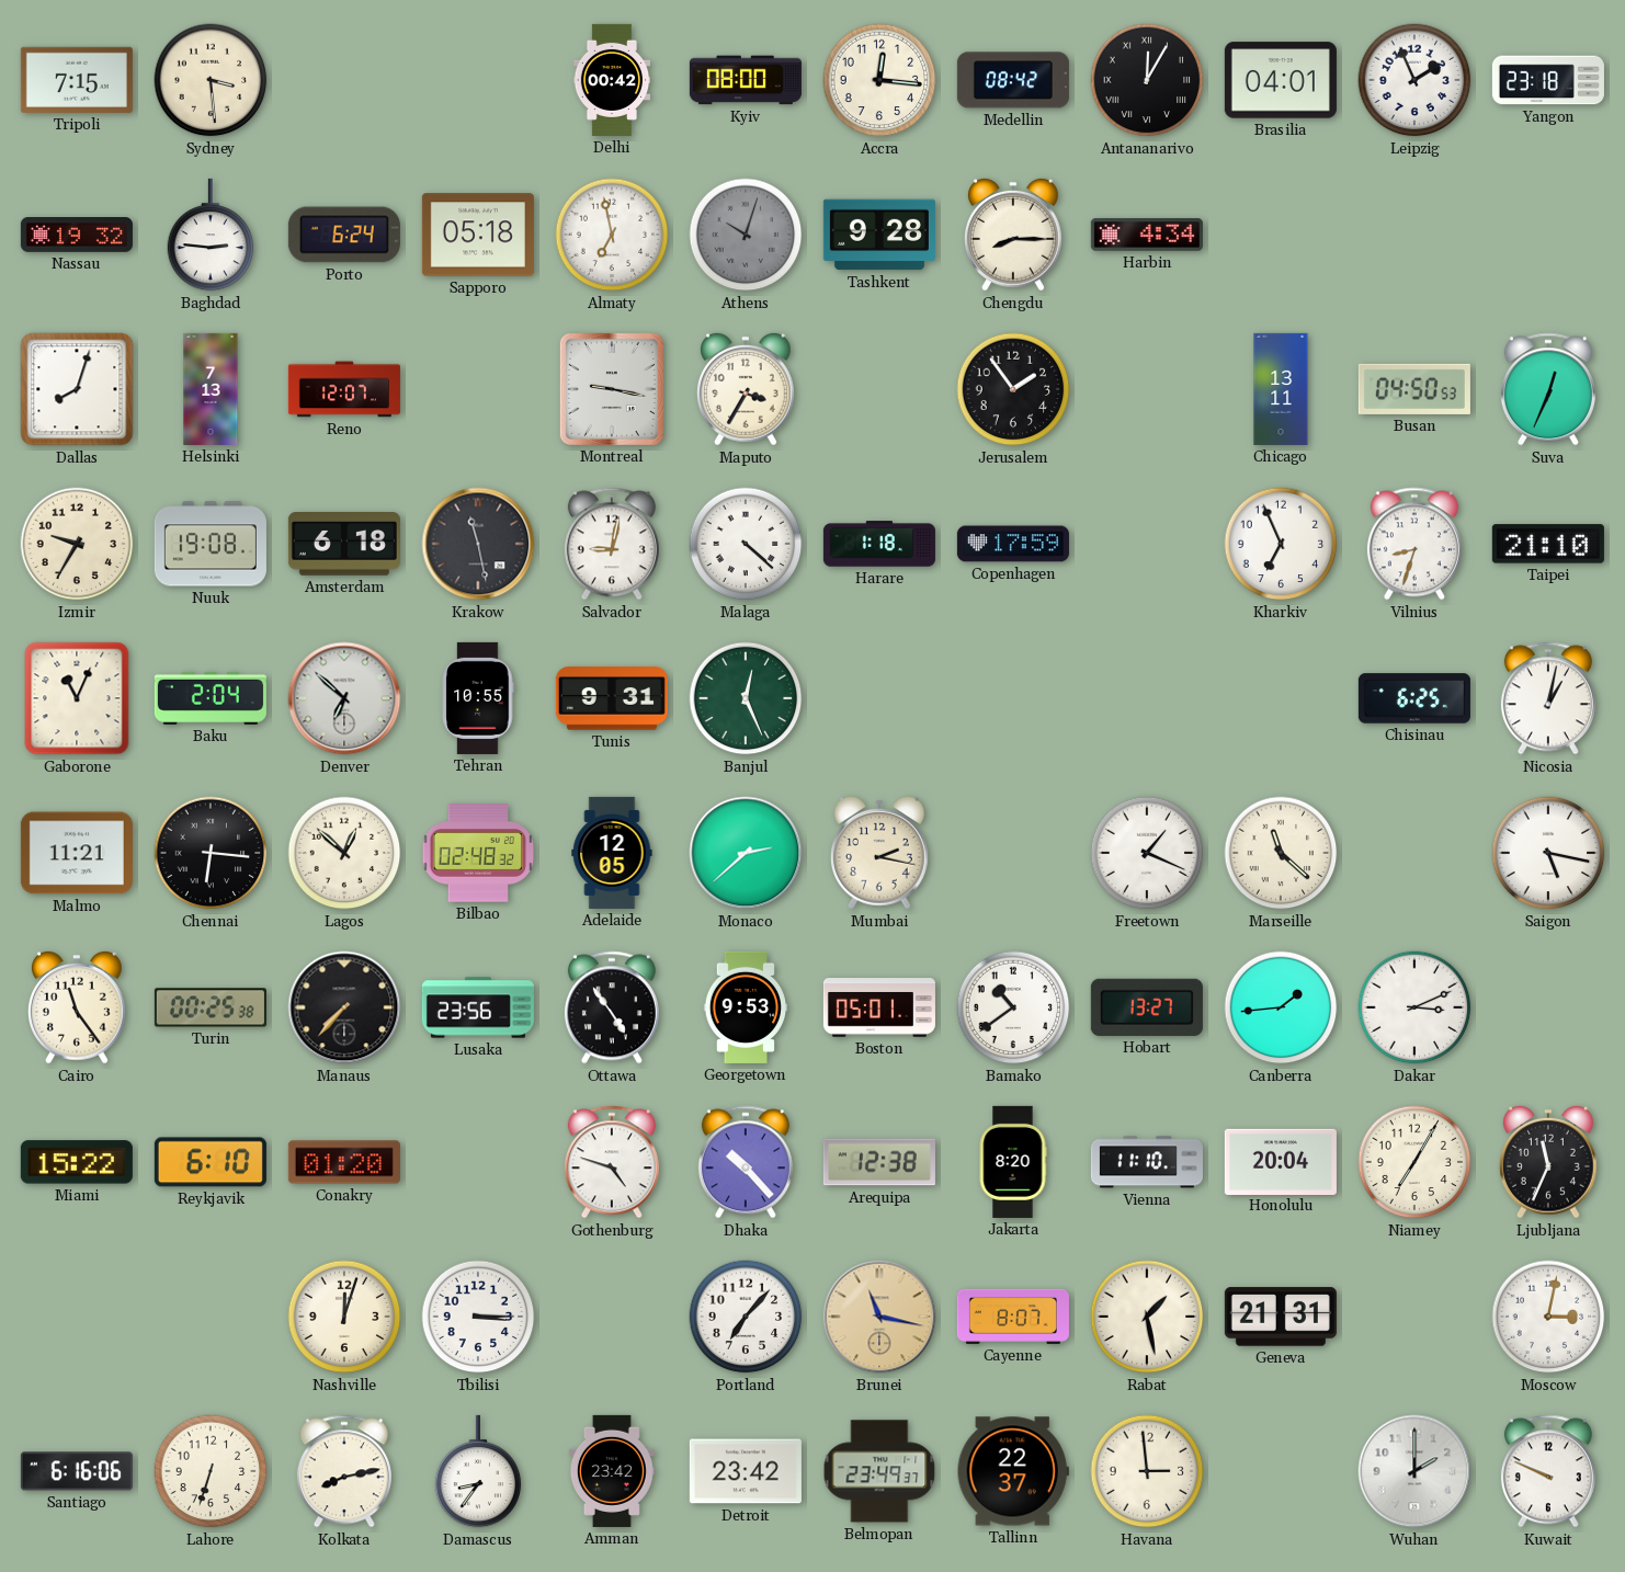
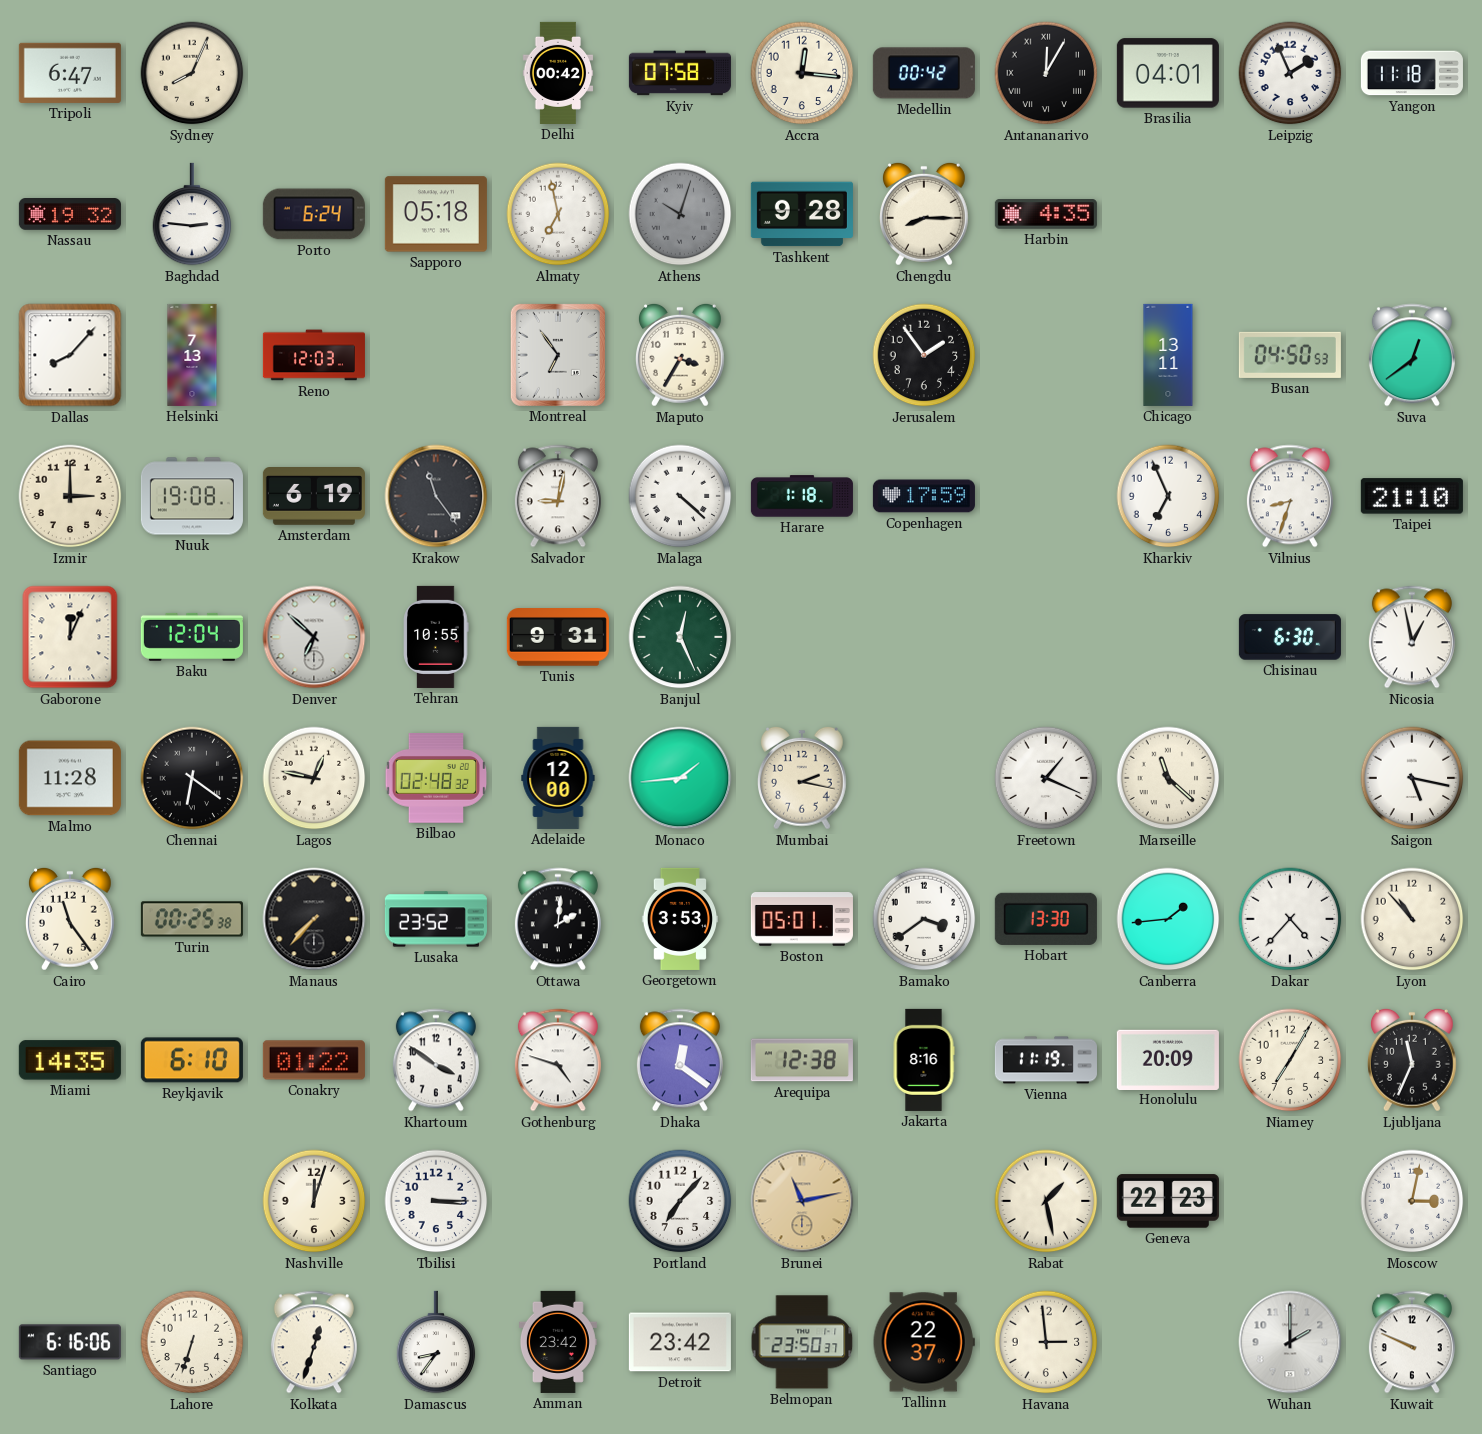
Tripoli: 7:15 -> 6:47
Sydney: 3:29 -> 8:04
Kyiv: 08:00 -> 07:58
Medellin: 08:42 -> 00:42
Yangon: 23:18 -> 11:18
Harbin: 4:34 -> 4:35
Dallas: 8:03 -> 8:07
Reno: 12:07 -> 12:03
Montreal: 9:17 -> 6:54
Suva: 12:34 -> 12:39
Izmir: 9:35 -> 3:00
Amsterdam: 6:18 -> 6:19
Krakow: 11:28 -> 11:24
Gaborone: 11:04 -> 12:04
Baku: 2:04 -> 12:04
Chisinau: 6:25 -> 6:30
Nicosia: 1:02 -> 12:58
Malmo: 11:21 -> 11:28
Chennai: 6:16 -> 6:21
Lagos: 12:52 -> 12:47
Adelaide: 12:05 -> 12:00
Monaco: 2:38 -> 1:44
Lusaka: 23:56 -> 23:52
Ottawa: 4:54 -> 2:01
Georgetown: 9:53 -> 3:53
Bamako: 10:39 -> 3:39
Hobart: 13:27 -> 13:30
Dakar: 3:11 -> 4:37
Lyon: none -> 10:53
Miami: 15:22 -> 14:35
Conakry: 01:20 -> 01:22
Khartoum: none -> 3:51
Dhaka: 10:23 -> 12:21
Jakarta: 8:20 -> 8:16
Vienna: 11:10 -> 11:19
Honolulu: 20:04 -> 20:09
Brunei: 11:17 -> 11:13
Cayenne: 8:07 -> none
Geneva: 21:31 -> 22:23
Kolkata: 8:13 -> 12:33
Belmopan: 23:49 -> 23:50
